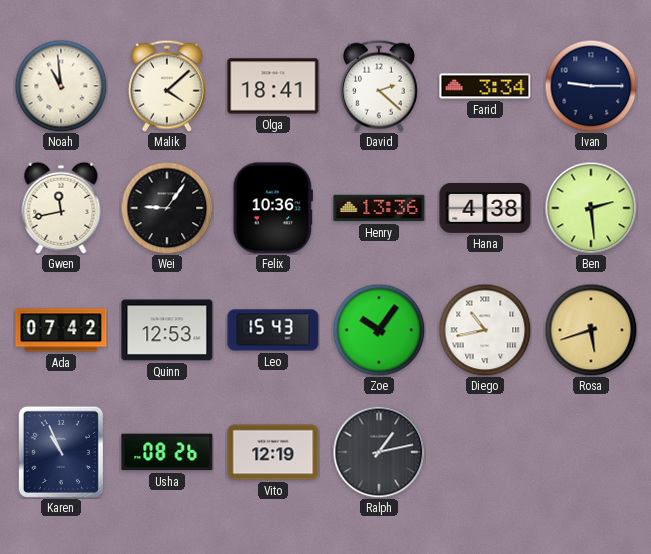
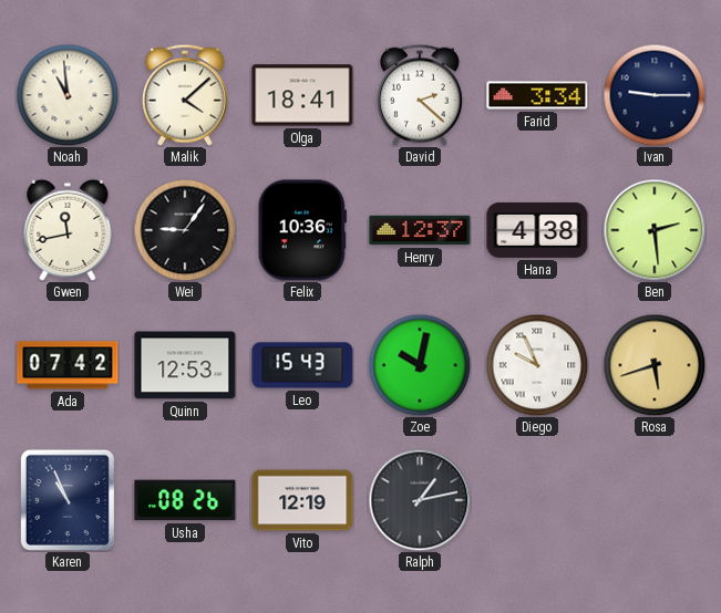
Henry: 13:36 -> 12:37
Zoe: 10:06 -> 10:02
Diego: 10:43 -> 9:56
